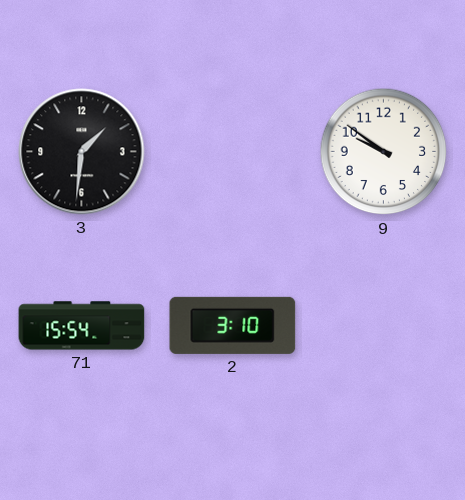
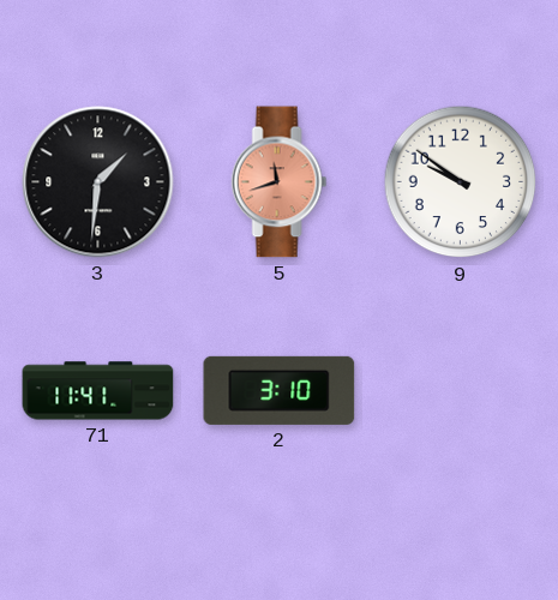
5: none -> 11:42
71: 15:54 -> 11:41
